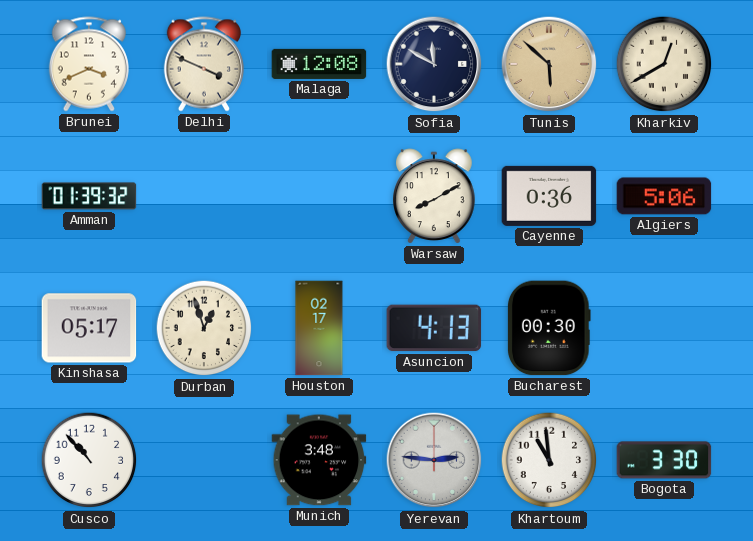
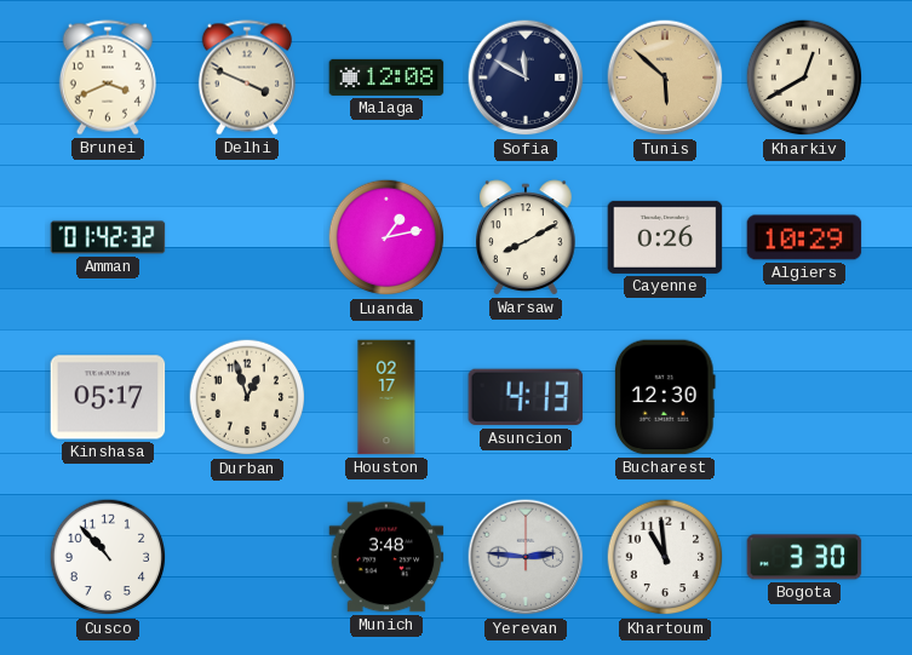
Amman: 01:39 -> 01:42
Luanda: none -> 1:13
Cayenne: 0:36 -> 0:26
Algiers: 5:06 -> 10:29
Bucharest: 00:30 -> 12:30
